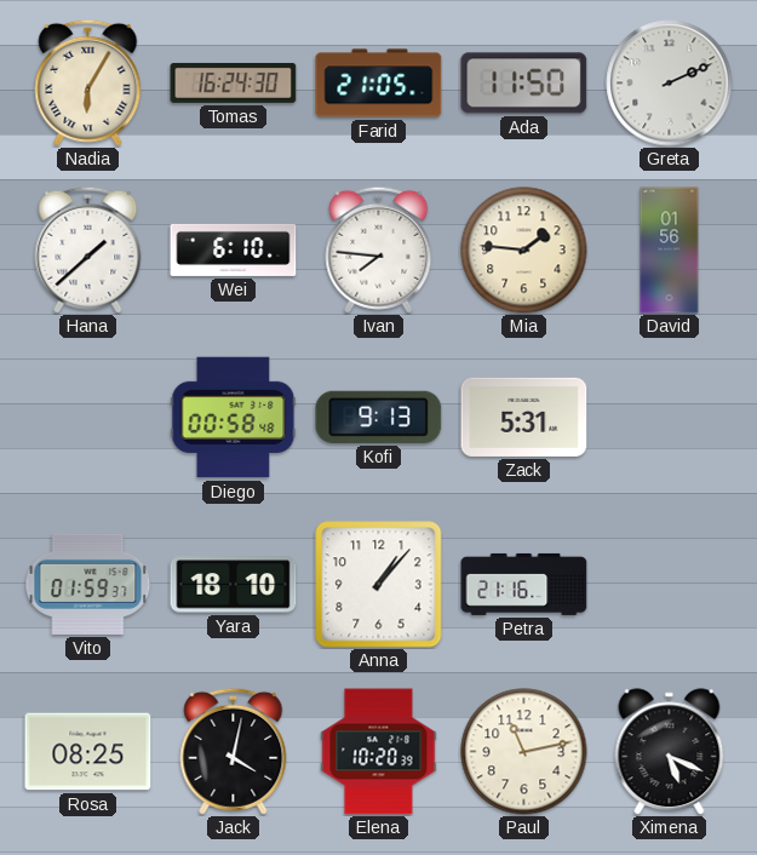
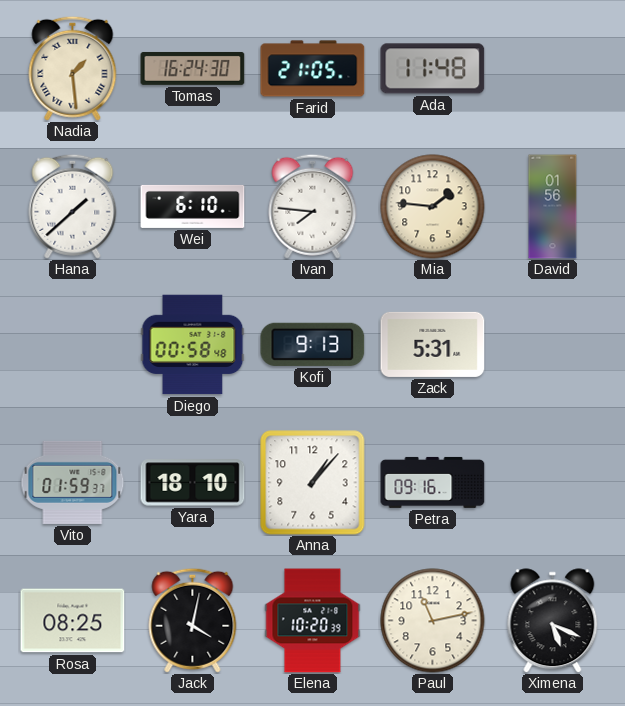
Nadia: 6:05 -> 1:29
Ada: 11:50 -> 11:48
Greta: 2:11 -> none
Petra: 21:16 -> 09:16
